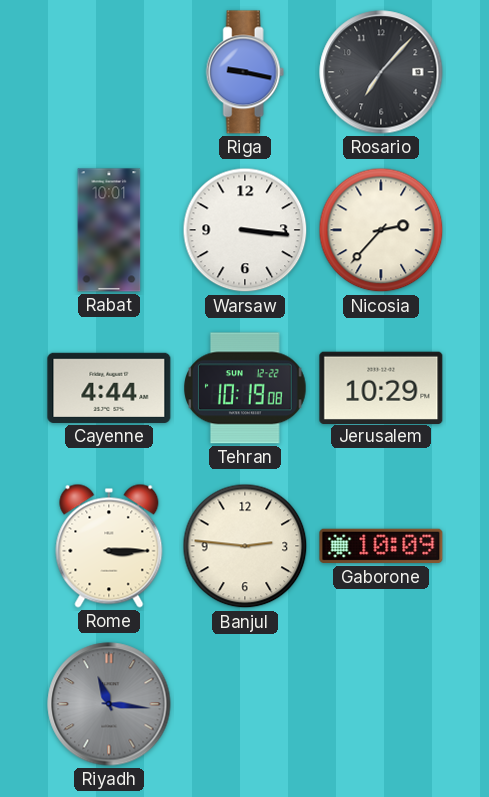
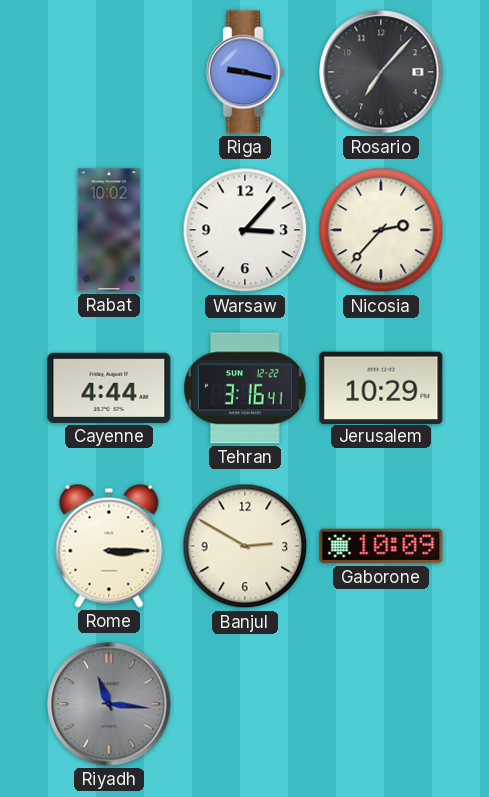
Rabat: 10:01 -> 10:02
Warsaw: 3:16 -> 3:07
Tehran: 10:19 -> 3:16
Banjul: 2:46 -> 2:50
